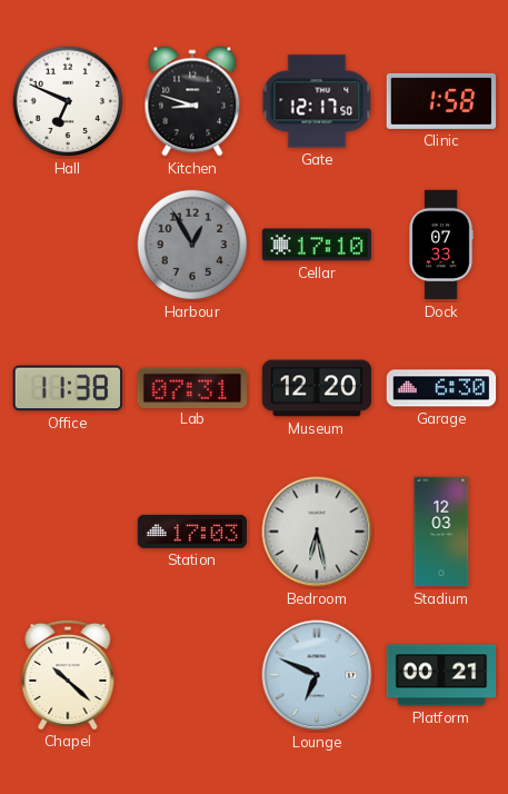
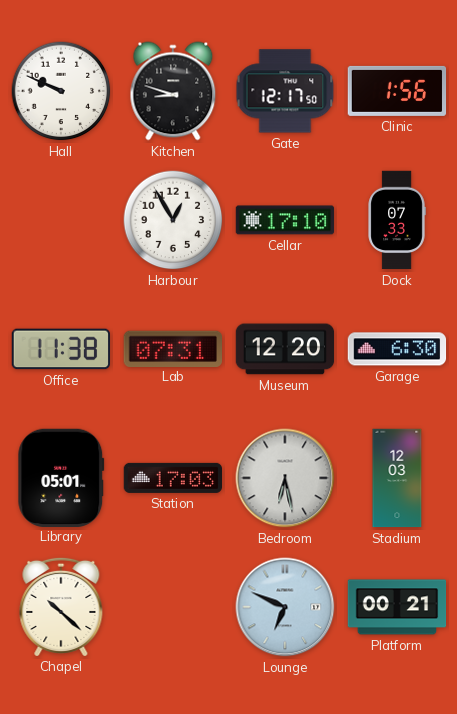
Hall: 6:49 -> 9:49
Clinic: 1:58 -> 1:56
Harbour dial: grey -> white
Library: none -> 05:01
